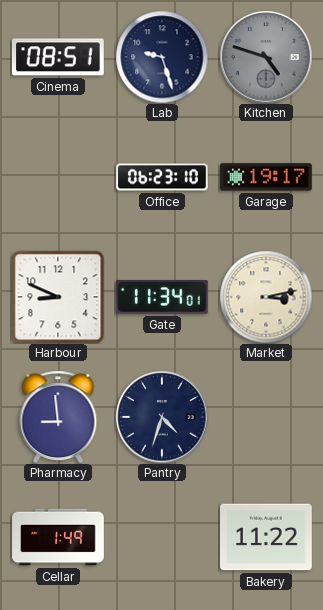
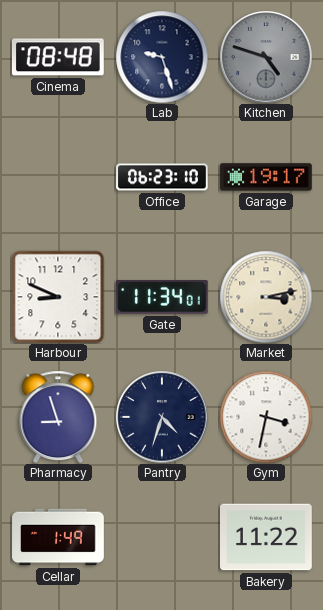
Cinema: 08:51 -> 08:48
Pharmacy: 8:59 -> 8:57
Gym: none -> 3:32
